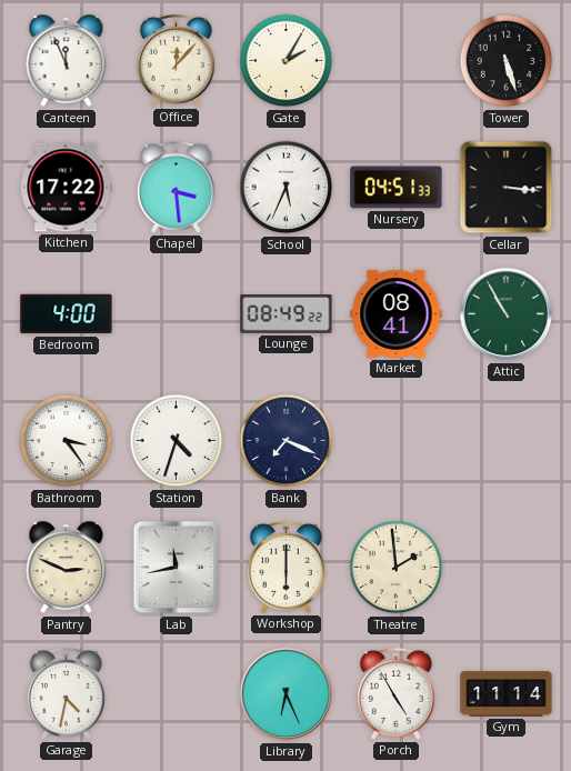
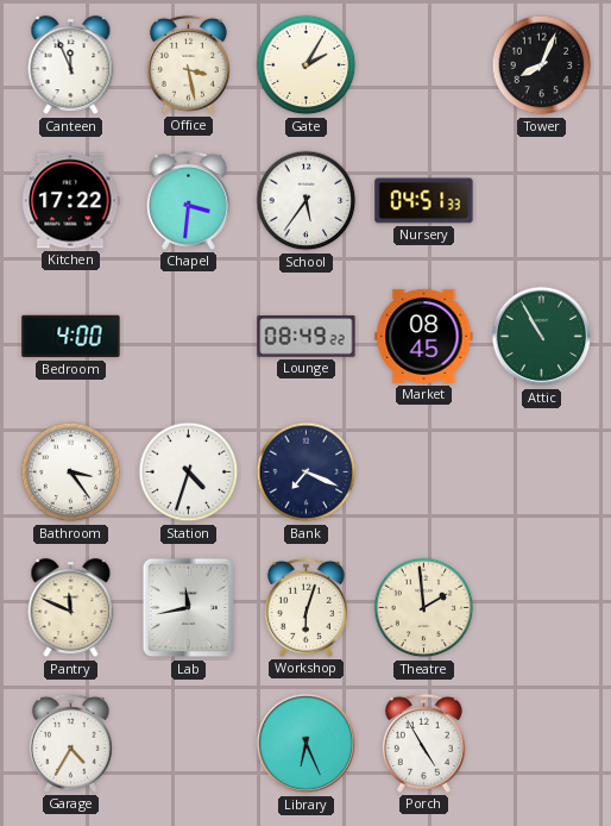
Office: 12:07 -> 3:28
Tower: 5:27 -> 8:04
Chapel: 3:29 -> 3:31
School: 5:34 -> 5:36
Cellar: 3:16 -> none
Market: 08:41 -> 08:45
Pantry: 2:49 -> 11:49
Workshop: 6:00 -> 6:03
Garage: 4:32 -> 4:35
Gym: 11:14 -> none
